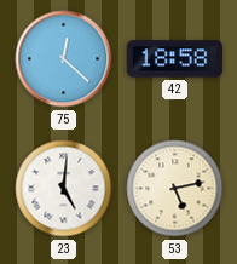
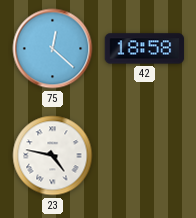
23: 5:01 -> 4:47
53: 5:13 -> none
